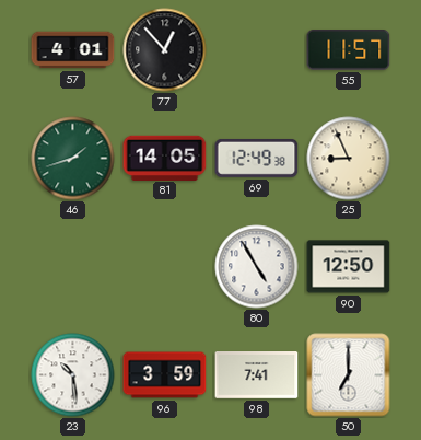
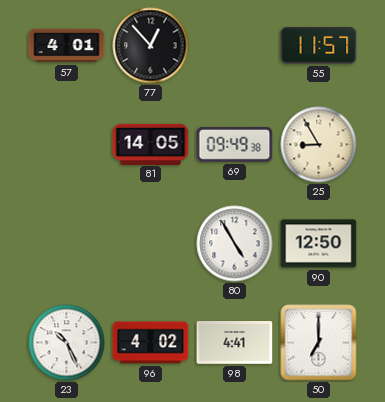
46: 1:42 -> none
69: 12:49 -> 09:49
25: 8:56 -> 8:55
23: 10:29 -> 10:26
96: 3:59 -> 4:02
98: 7:41 -> 4:41
